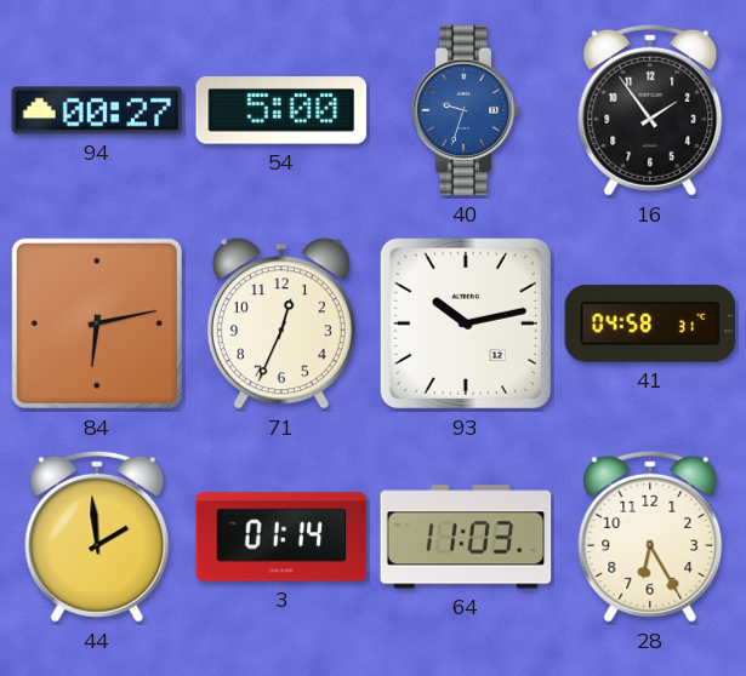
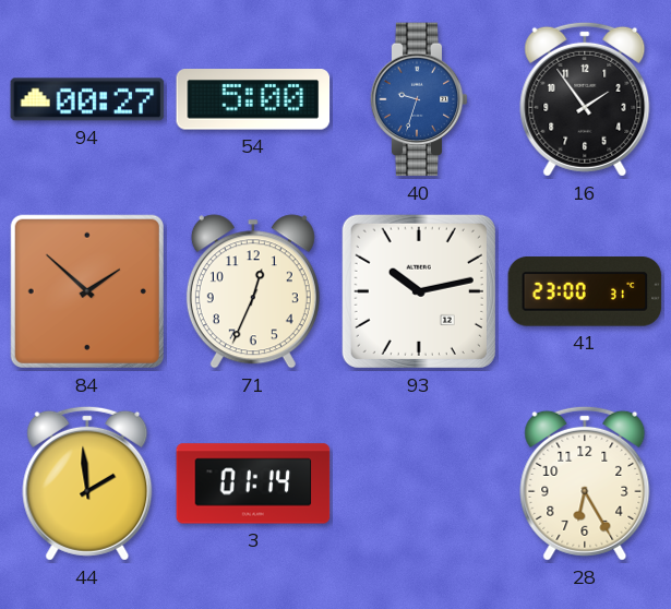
84: 6:13 -> 1:52
41: 04:58 -> 23:00
64: 11:03 -> none
